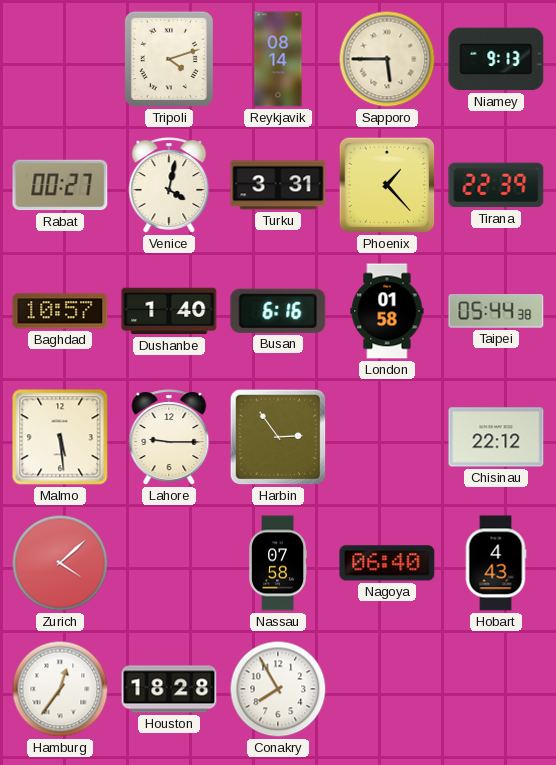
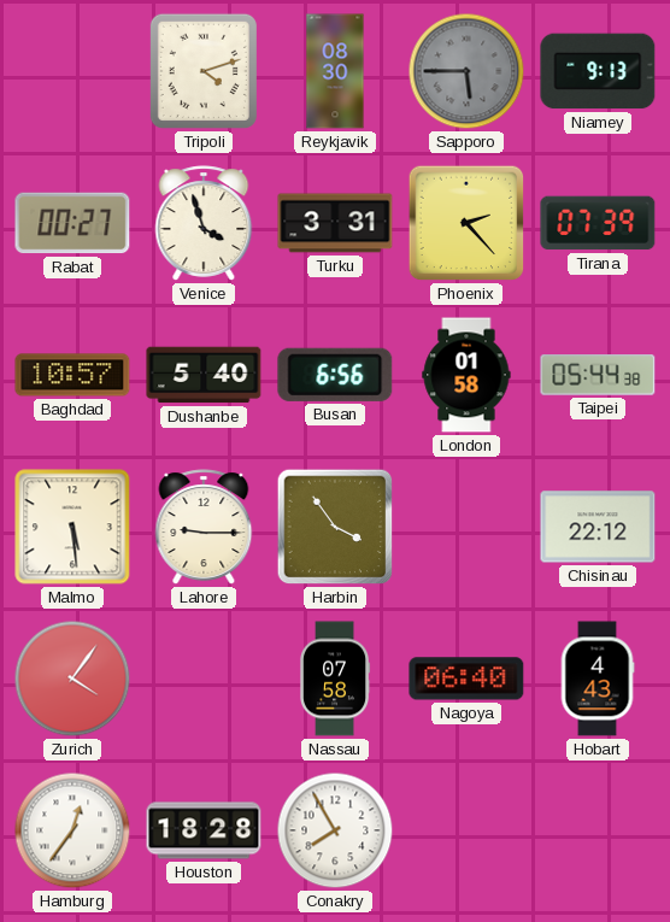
Reykjavik: 08:14 -> 08:30
Sapporo dial: cream -> grey
Venice: 4:02 -> 3:57
Phoenix: 1:23 -> 2:23
Tirana: 22:39 -> 07:39
Dushanbe: 1:40 -> 5:40
Busan: 6:16 -> 6:56
Harbin: 2:54 -> 3:54
Zurich: 4:08 -> 4:06
